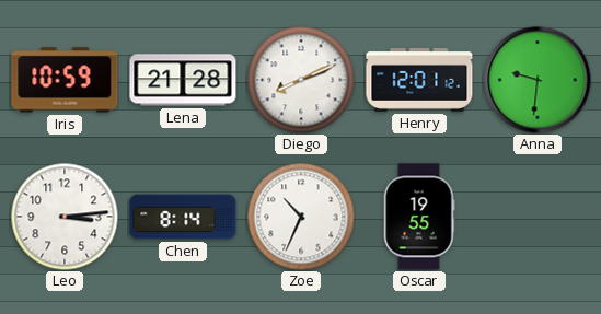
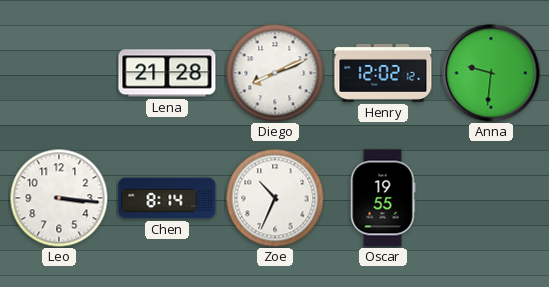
Iris: 10:59 -> none
Henry: 12:01 -> 12:02
Leo: 3:14 -> 3:16
